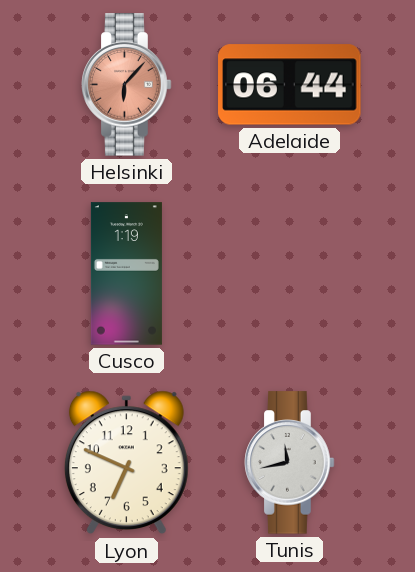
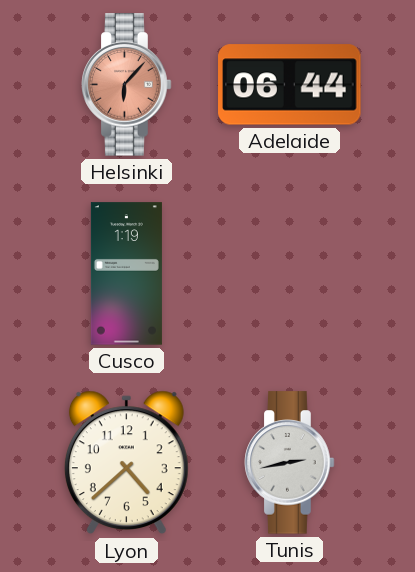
Lyon: 6:49 -> 4:38
Tunis: 11:43 -> 2:43
